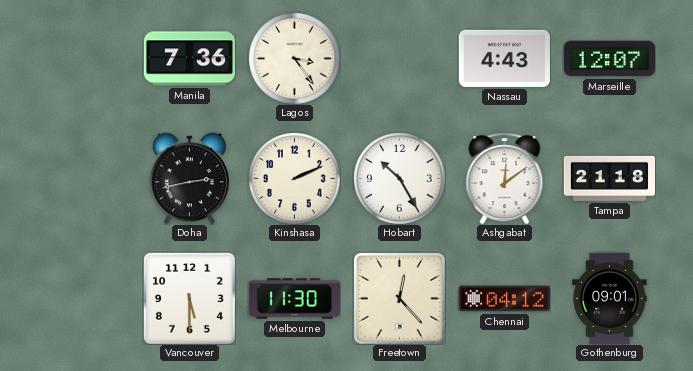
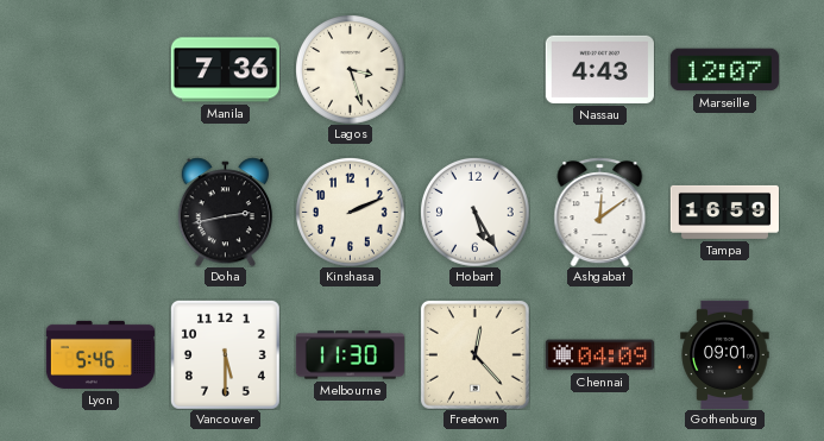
Lagos: 3:24 -> 3:27
Hobart: 10:25 -> 5:25
Tampa: 21:18 -> 16:59
Lyon: none -> 5:46
Chennai: 04:12 -> 04:09
